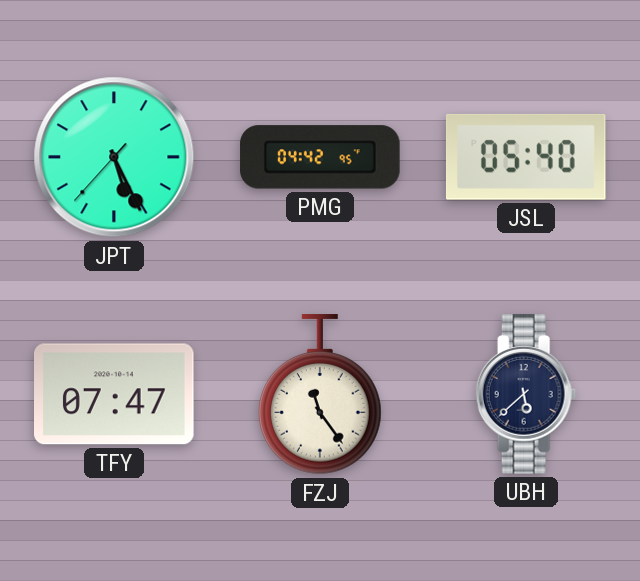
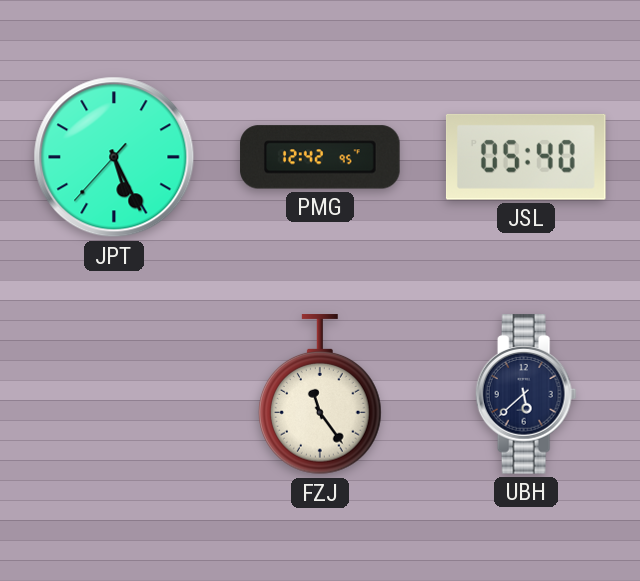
PMG: 04:42 -> 12:42
TFY: 07:47 -> none
